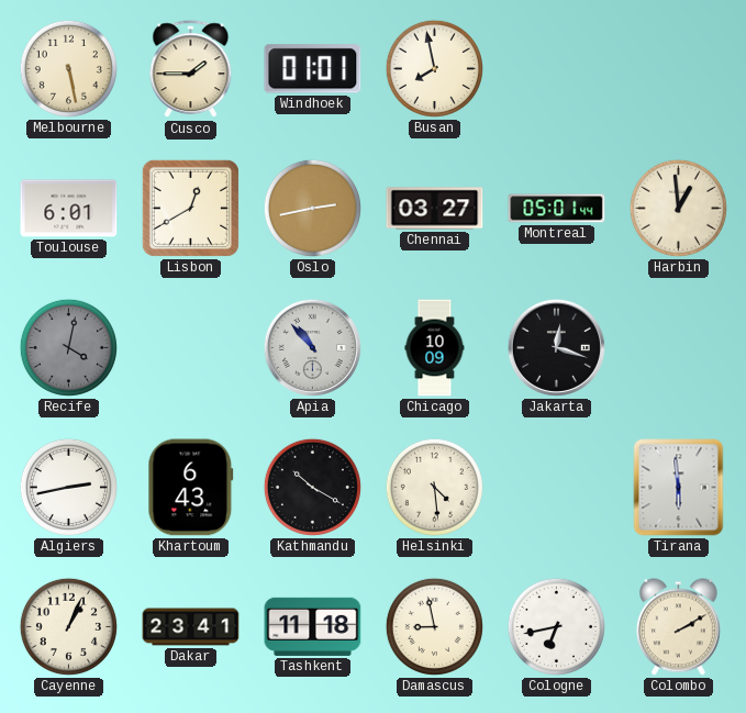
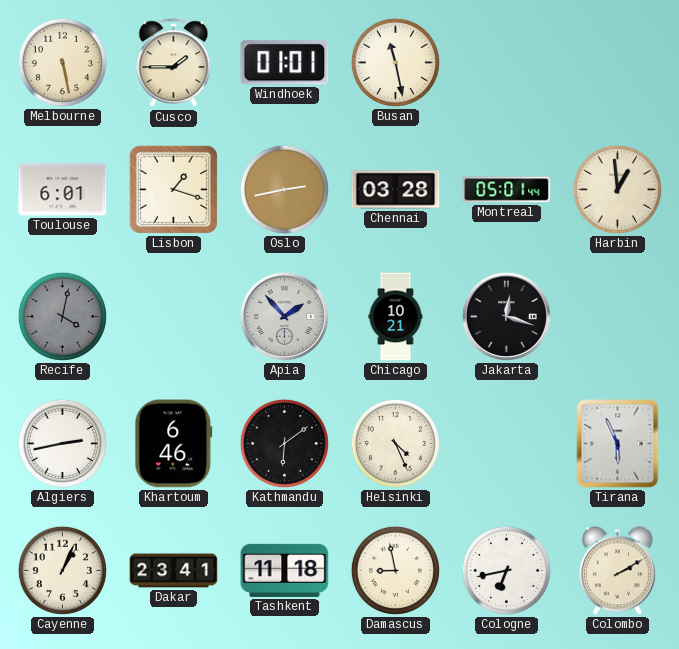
Busan: 7:58 -> 11:28
Lisbon: 12:40 -> 1:18
Chennai: 03:27 -> 03:28
Apia: 10:53 -> 1:53
Chicago: 10:09 -> 10:21
Khartoum: 6:43 -> 6:46
Kathmandu: 10:20 -> 6:09
Helsinki: 4:29 -> 4:26
Tirana: 5:59 -> 5:56
